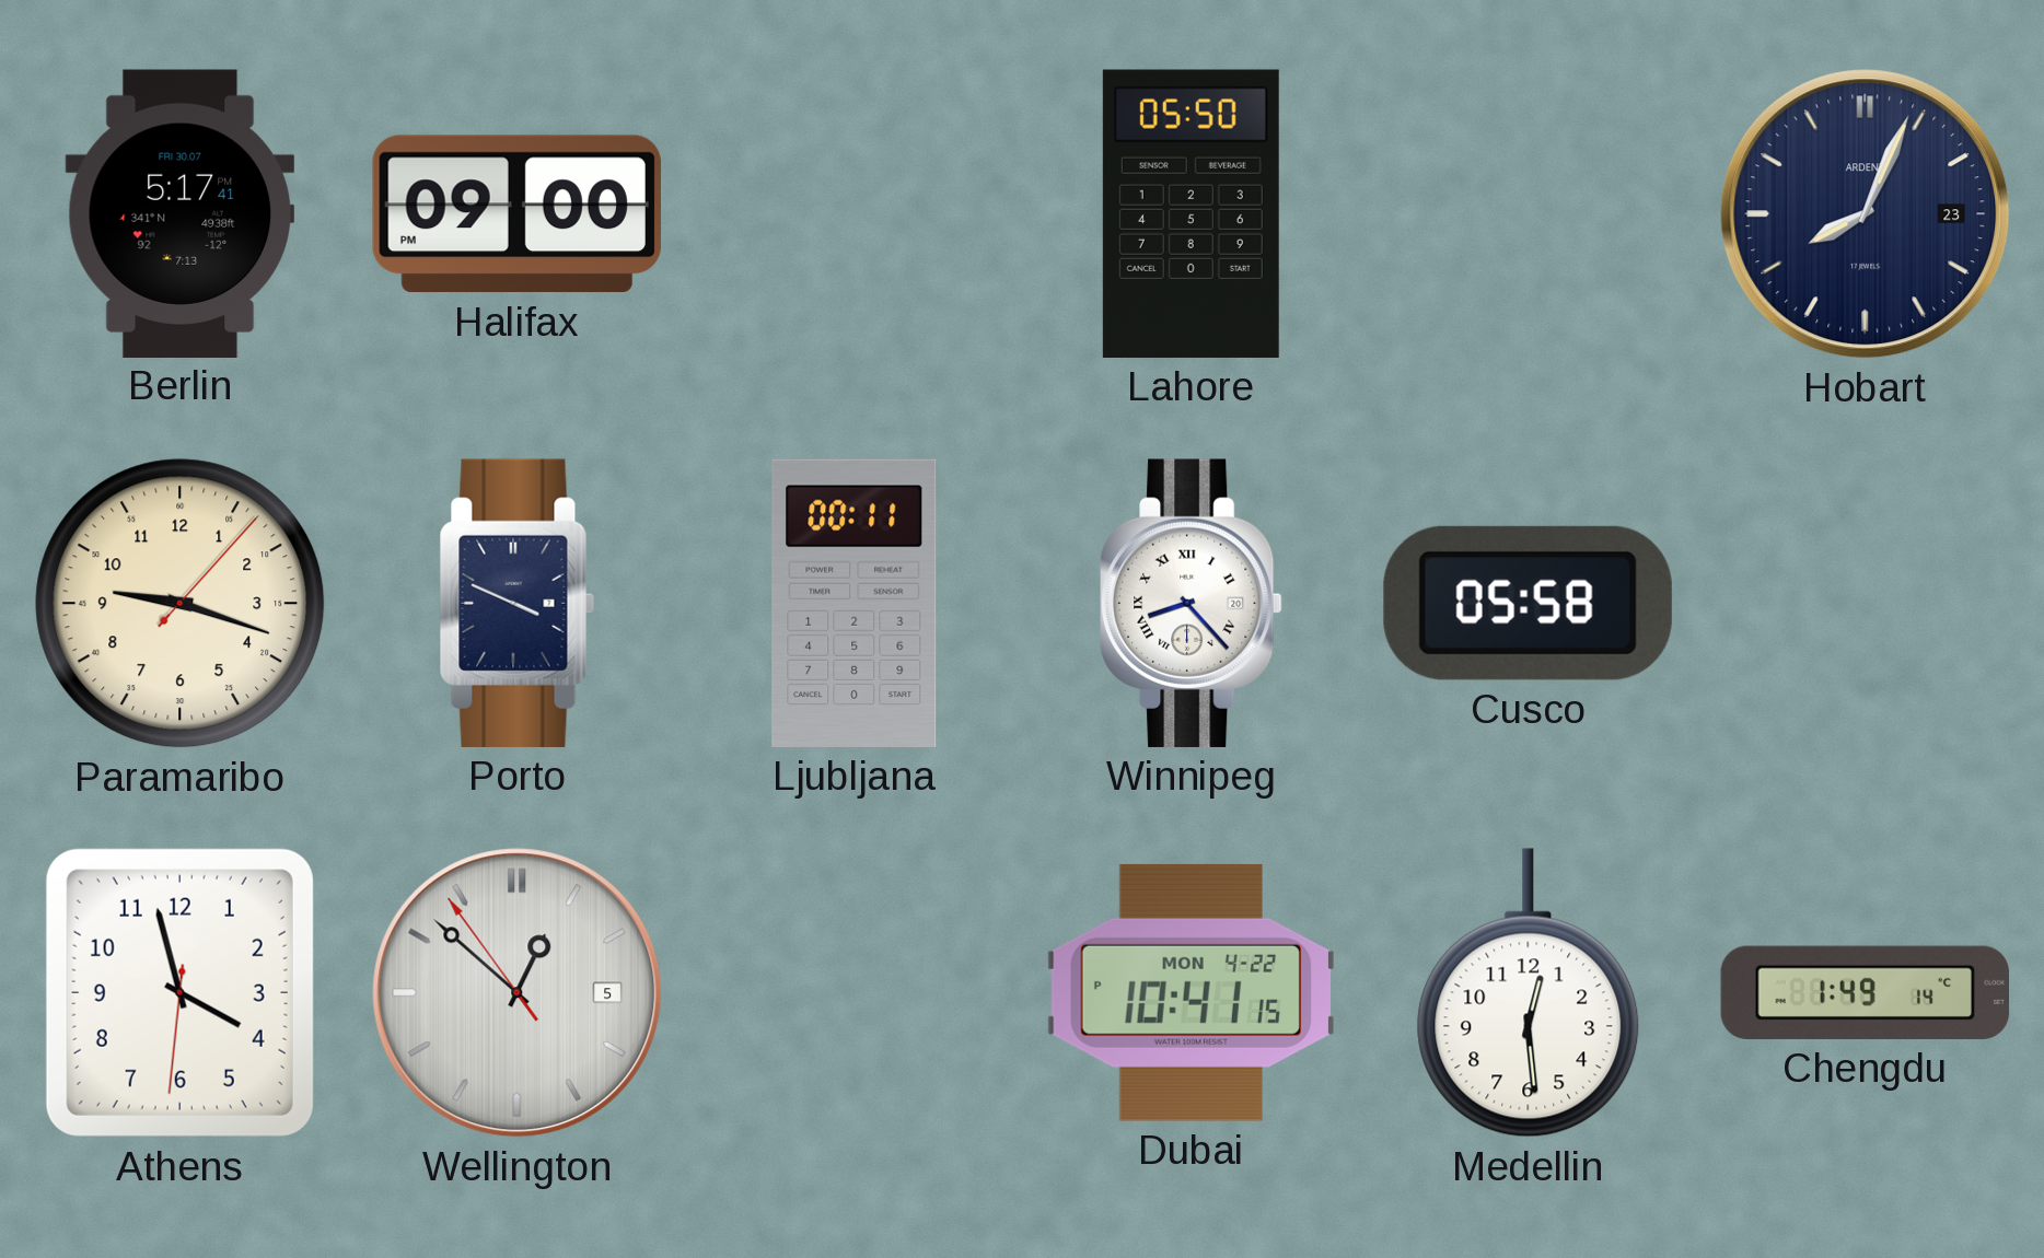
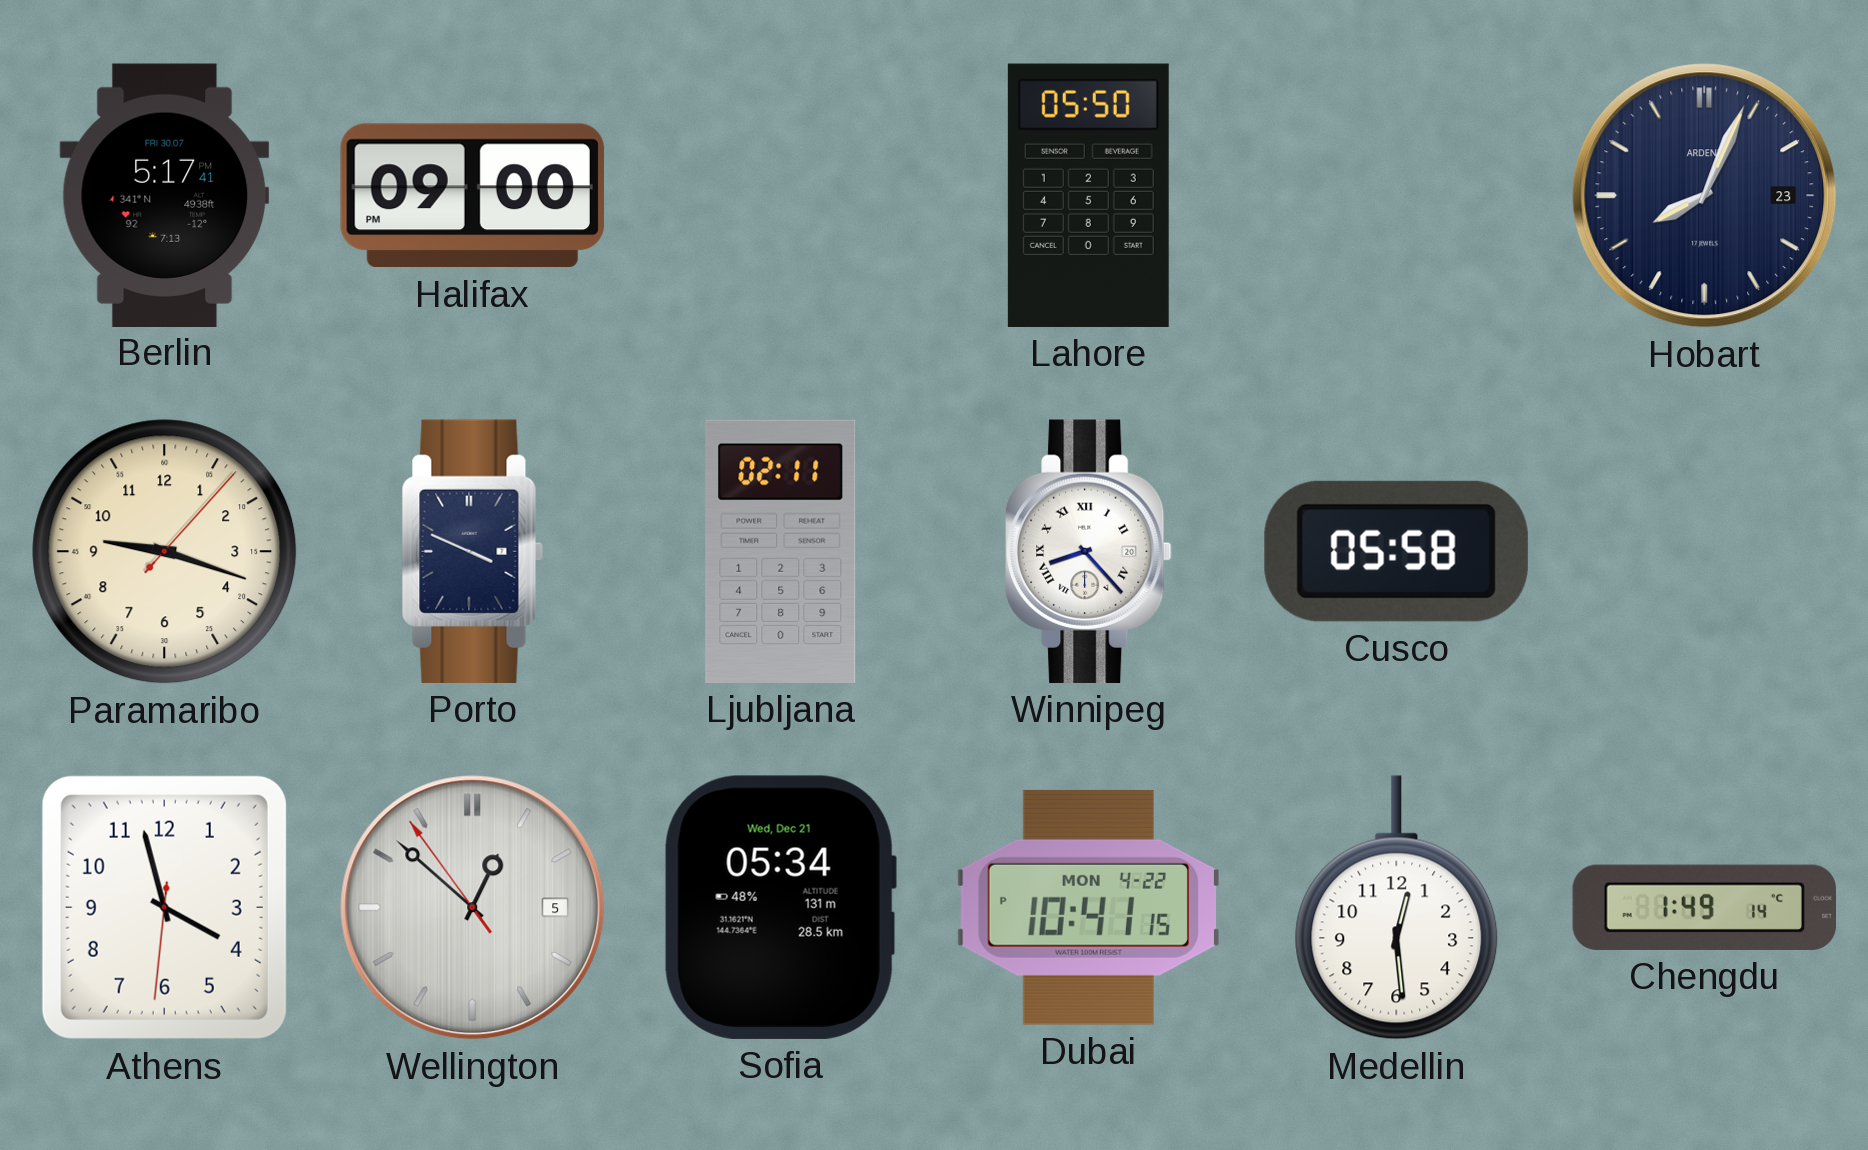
Ljubljana: 00:11 -> 02:11
Sofia: none -> 05:34
